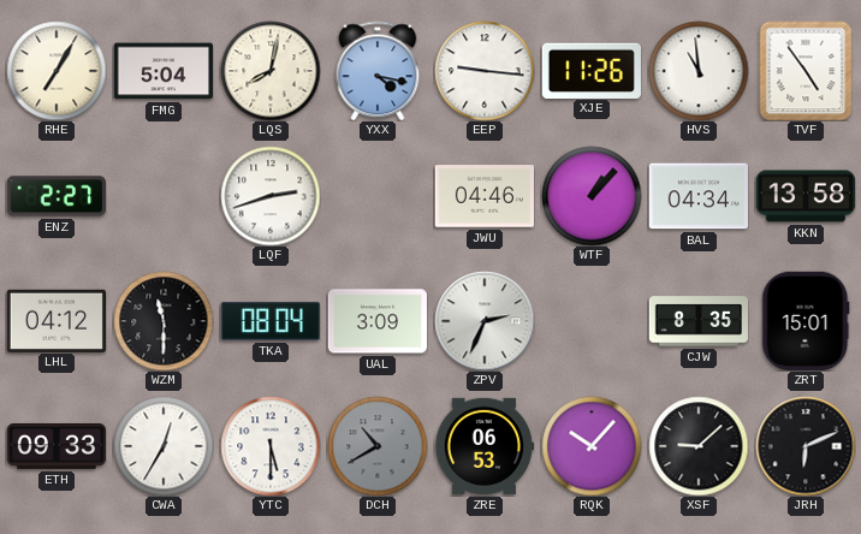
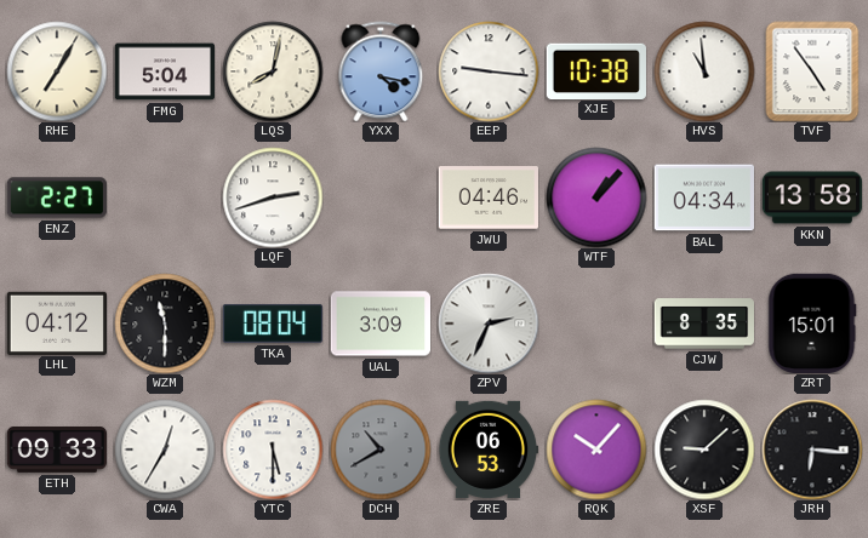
XJE: 11:26 -> 10:38
JRH: 6:11 -> 6:16
